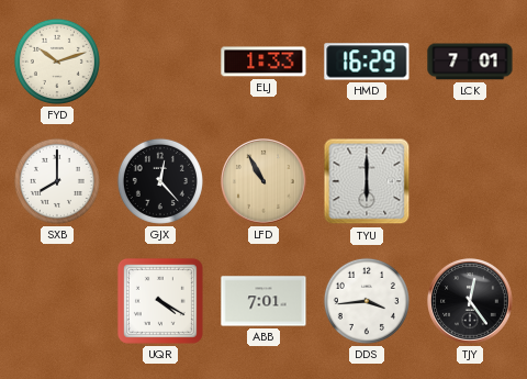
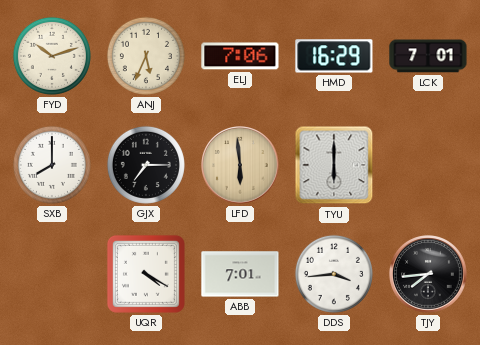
ANJ: none -> 5:34
ELJ: 1:33 -> 7:06
GJX: 12:23 -> 7:15
LFD: 10:55 -> 5:59
TJY: 12:24 -> 7:44
